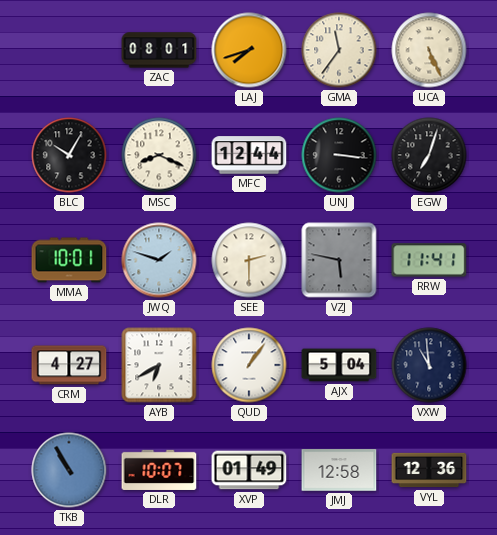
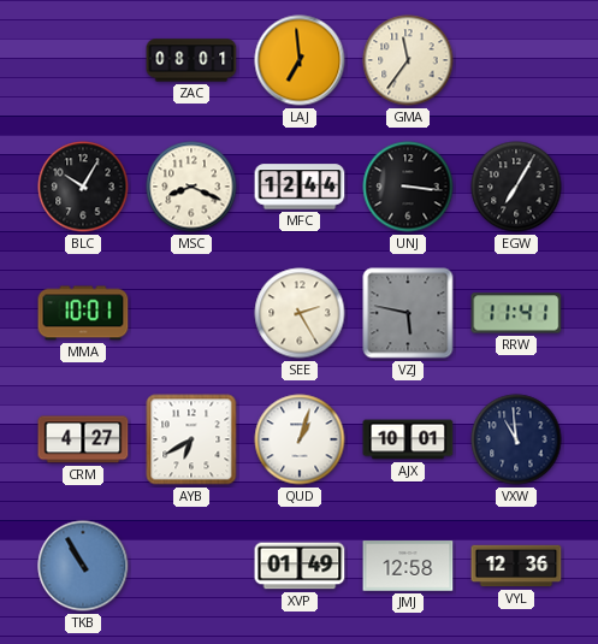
LAJ: 7:42 -> 6:59
UCA: 5:26 -> none
EGW: 7:03 -> 7:05
JWQ: 1:48 -> none
SEE: 2:30 -> 2:25
QUD: 1:06 -> 1:03
AJX: 5:04 -> 10:01
DLR: 10:07 -> none
